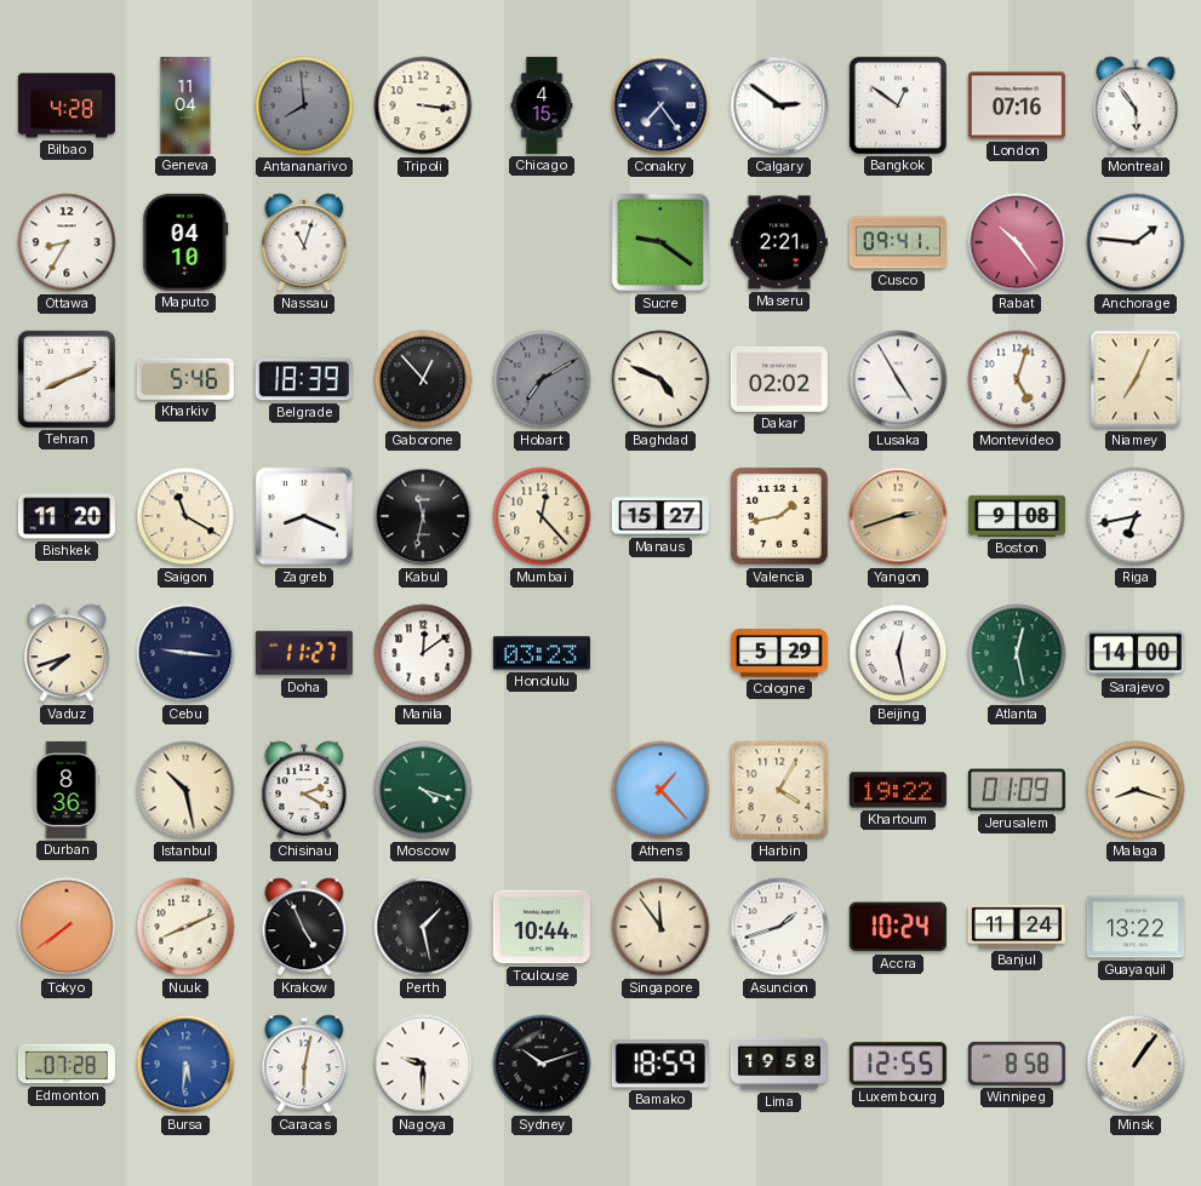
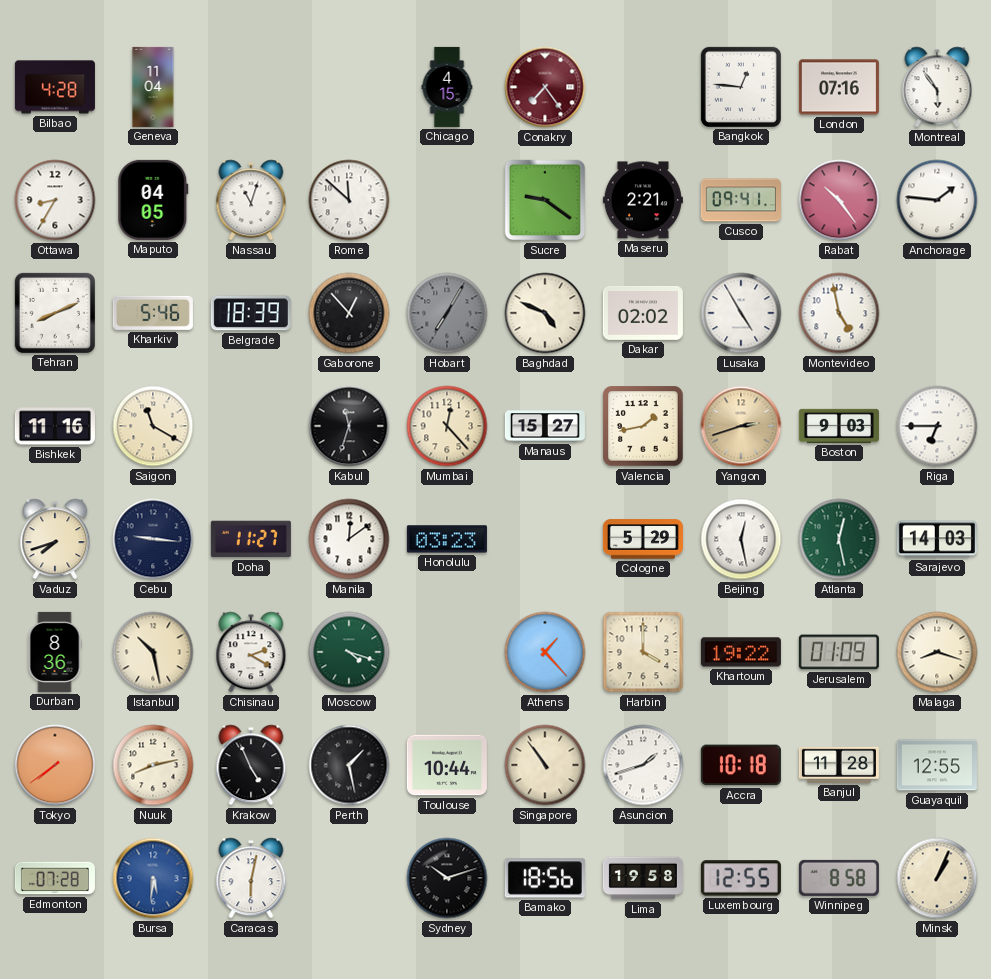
Antananarivo: 7:59 -> none
Tripoli: 3:16 -> none
Conakry dial: navy -> burgundy
Calgary: 2:51 -> none
Bangkok: 12:51 -> 12:46
Maputo: 04:10 -> 04:05
Rome: none -> 11:52
Hobart: 7:10 -> 7:05
Montevideo: 5:03 -> 4:58
Niamey: 7:04 -> none
Bishkek: 11:20 -> 11:16
Zagreb: 8:19 -> none
Kabul: 11:32 -> 11:33
Boston: 9:08 -> 9:03
Riga: 6:43 -> 6:45
Sarajevo: 14:00 -> 14:03
Harbin: 4:05 -> 4:00
Nuuk: 8:11 -> 8:13
Singapore: 11:54 -> 10:54
Accra: 10:24 -> 10:18
Banjul: 11:24 -> 11:28
Guayaquil: 13:22 -> 12:55
Nagoya: 9:30 -> none
Bamako: 18:59 -> 18:56
Minsk: 1:06 -> 1:04
